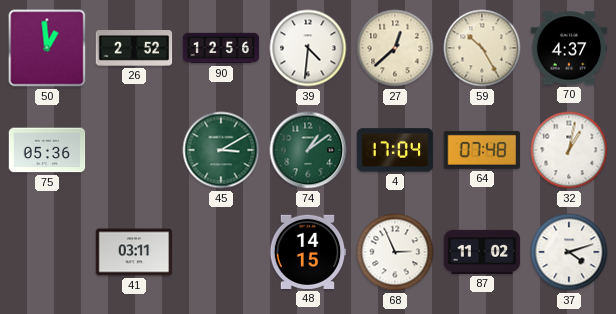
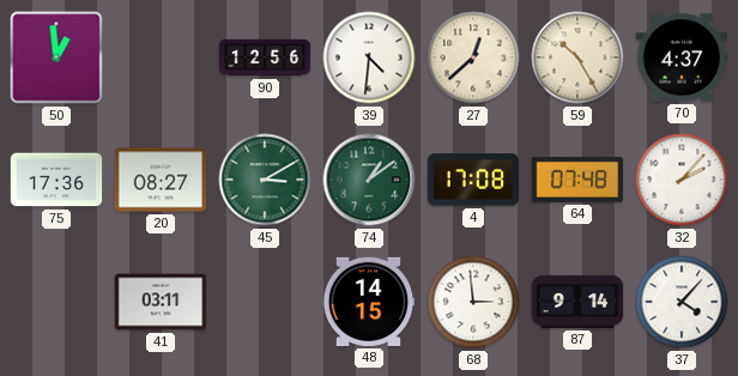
26: 2:52 -> none
75: 05:36 -> 17:36
20: none -> 08:27
4: 17:04 -> 17:08
32: 1:02 -> 2:07
68: 2:56 -> 2:59
87: 11:02 -> 9:14
37: 4:12 -> 4:07
